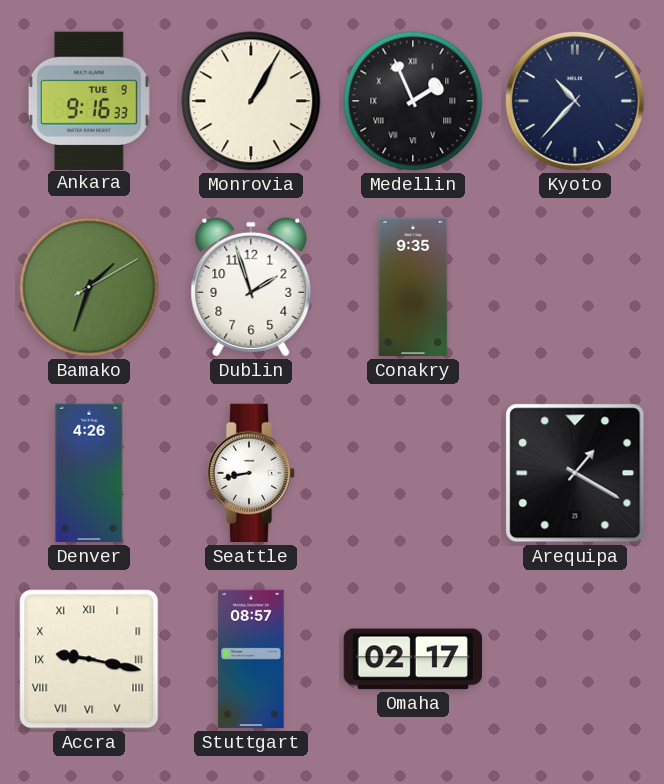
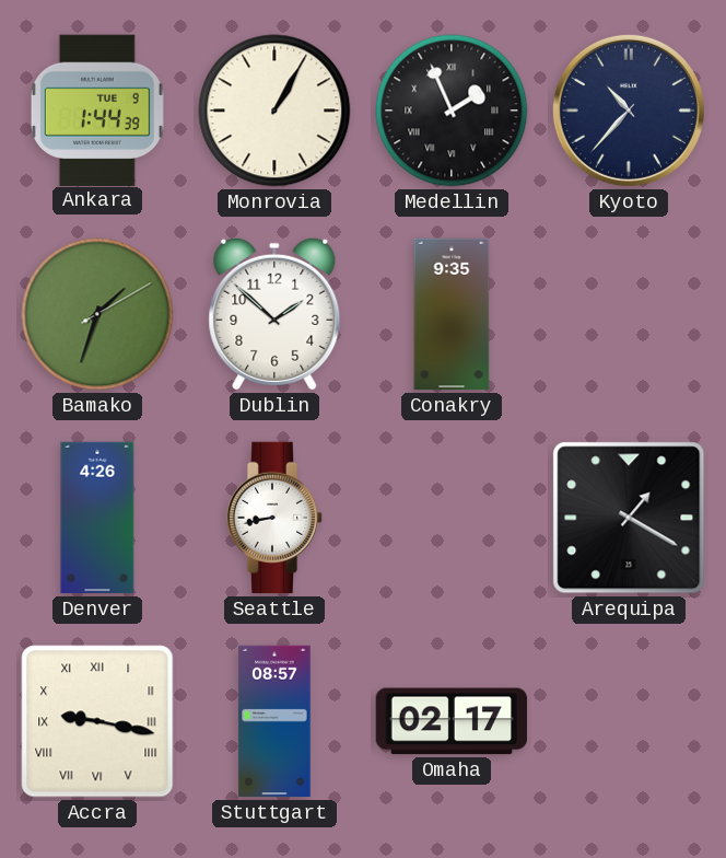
Ankara: 9:16 -> 1:44
Dublin: 1:57 -> 1:52
